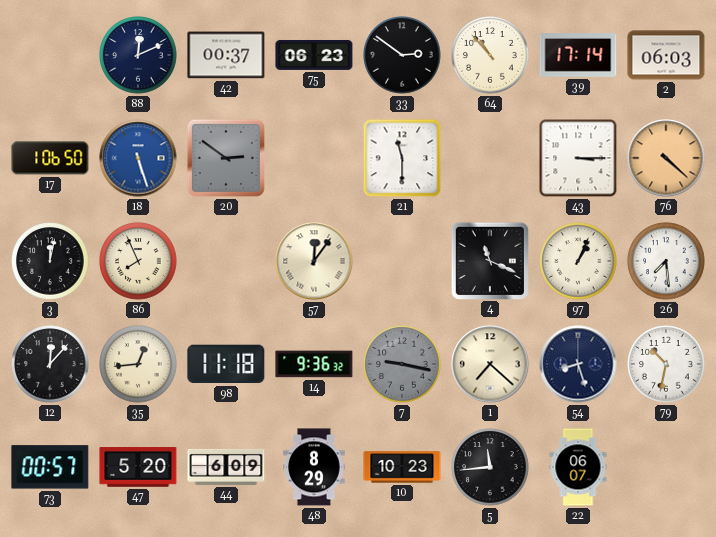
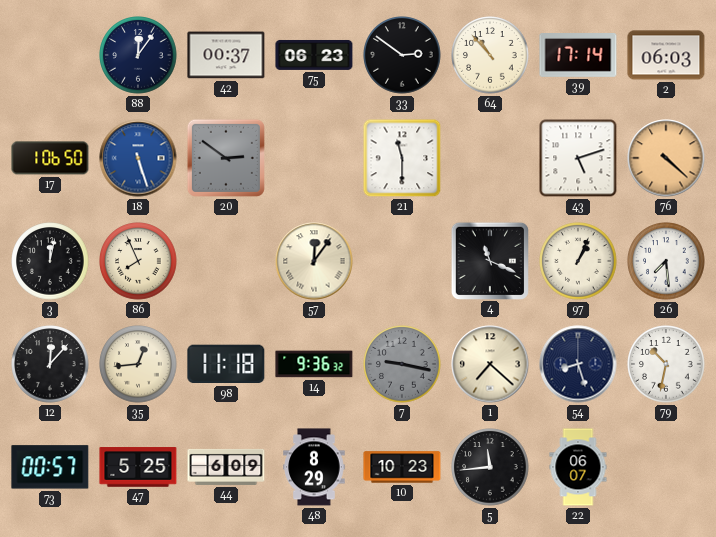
88: 12:11 -> 12:06
43: 3:15 -> 5:12
47: 5:20 -> 5:25
